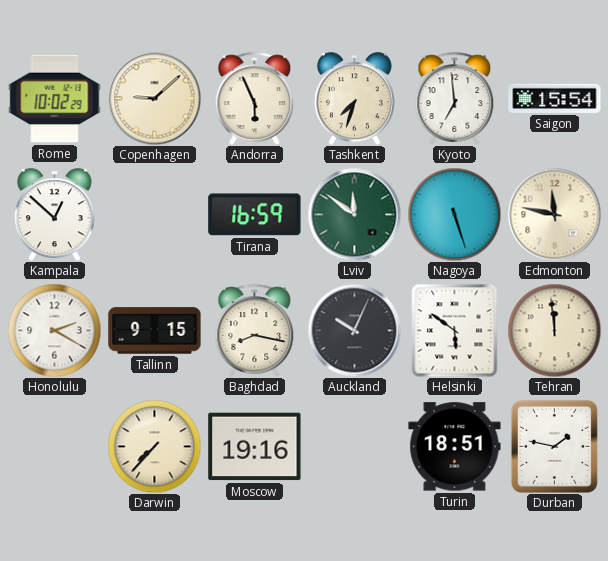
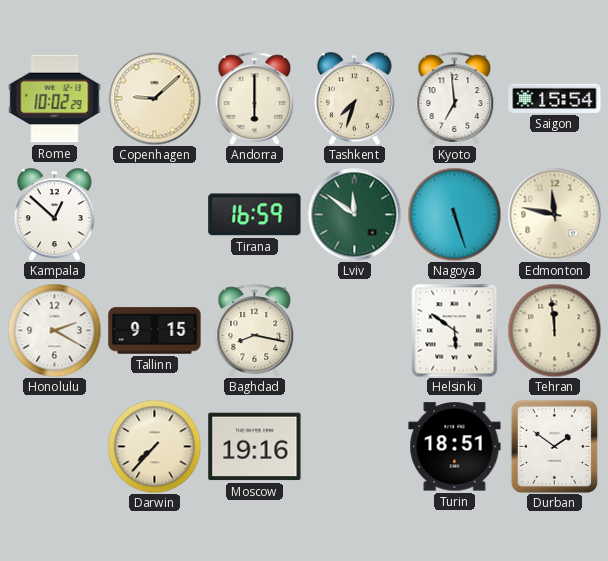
Andorra: 5:56 -> 6:00
Auckland: 10:04 -> none
Durban: 1:47 -> 1:51
